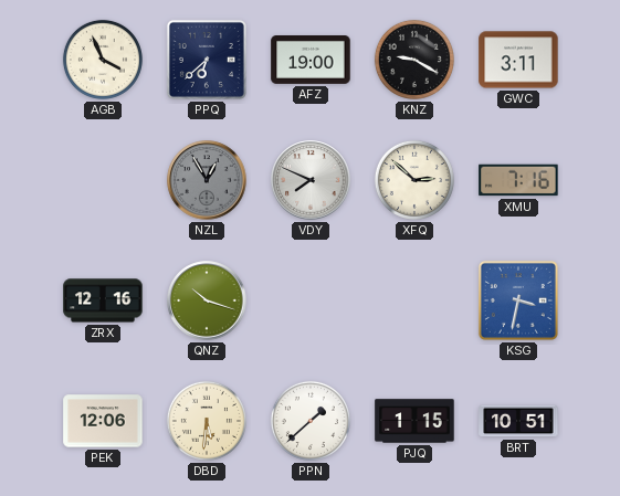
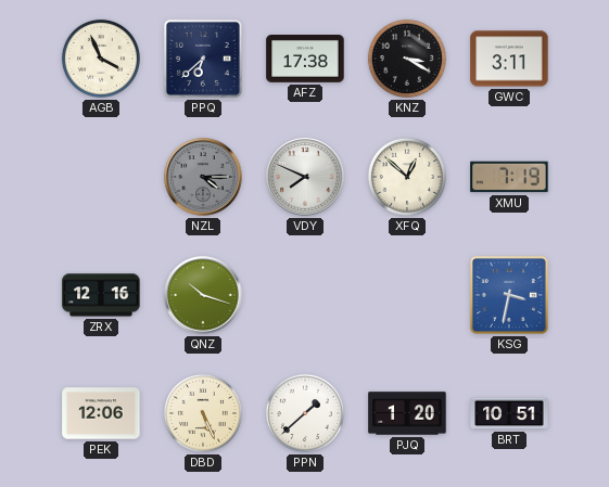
AFZ: 19:00 -> 17:38
KNZ: 9:20 -> 3:20
NZL: 12:55 -> 4:15
XFQ: 2:52 -> 12:52
XMU: 7:16 -> 7:19
DBD: 5:31 -> 5:26
PJQ: 1:15 -> 1:20
